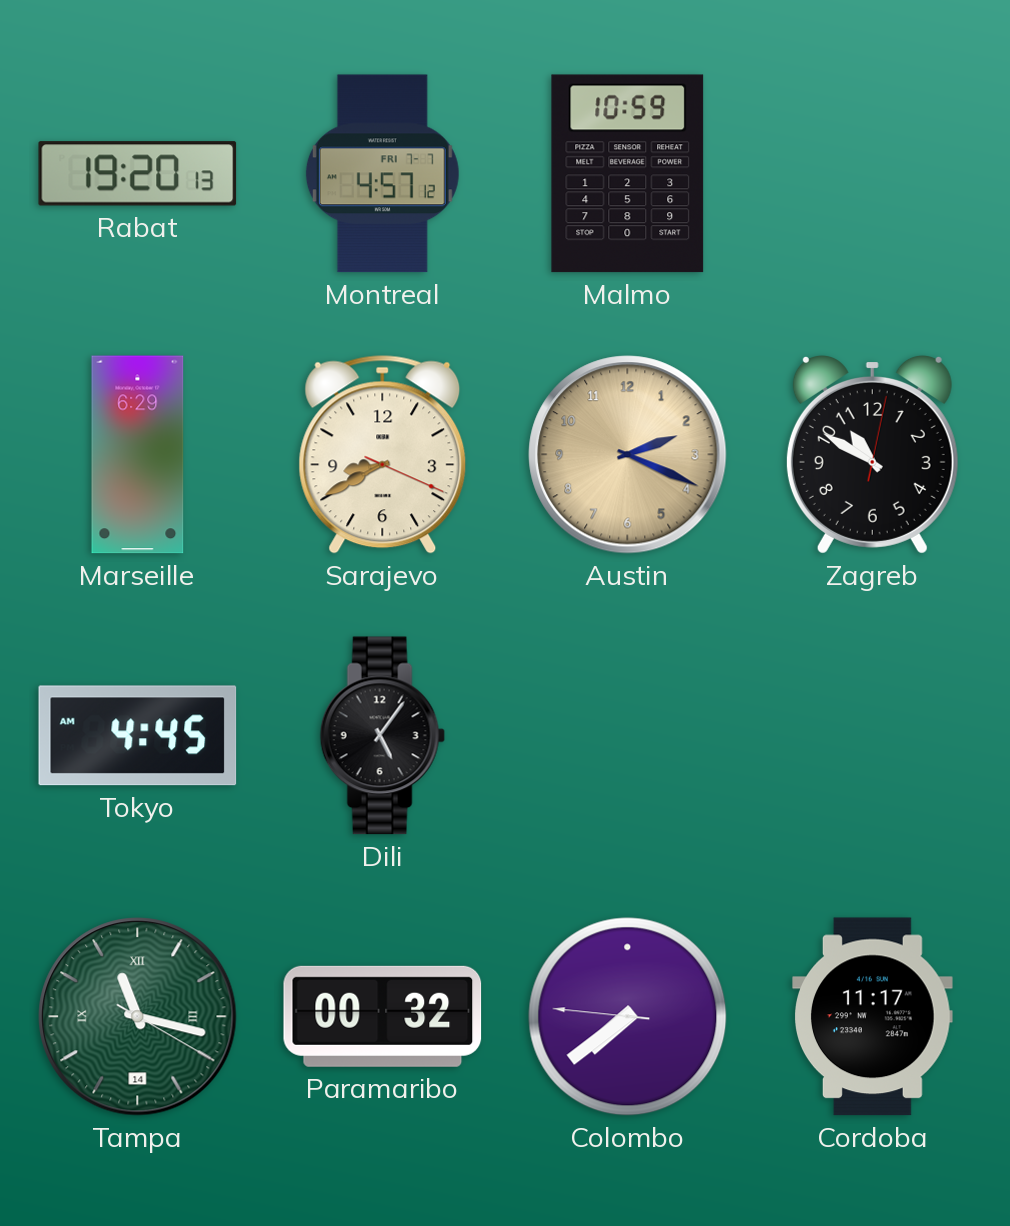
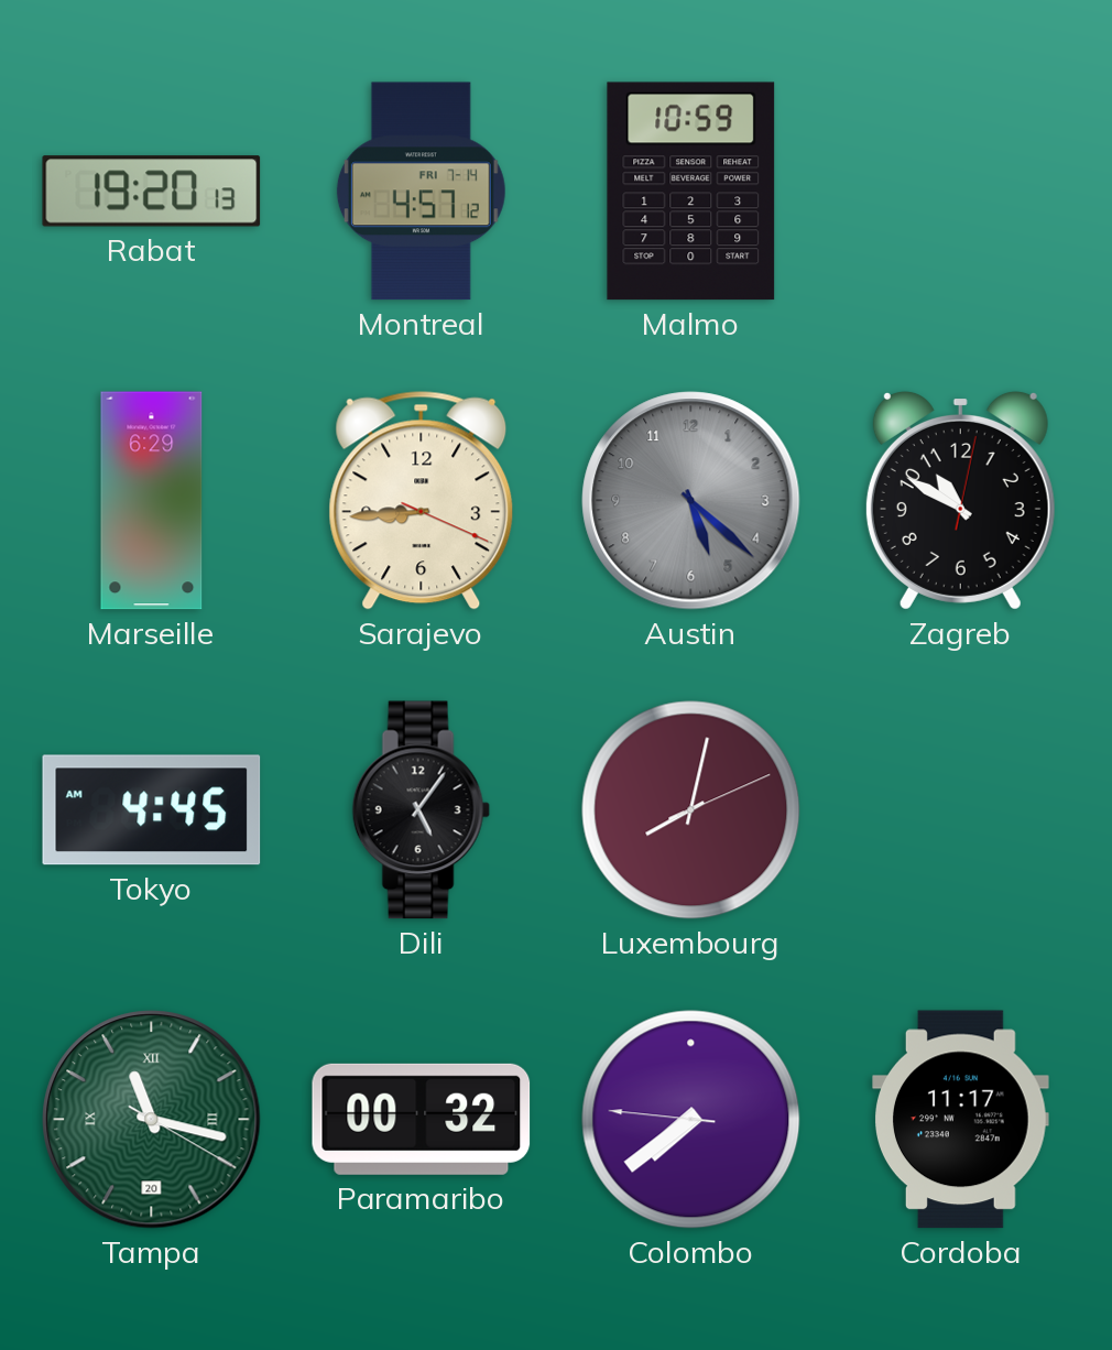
Montreal date: FRI 7-7 -> FRI 7-14
Sarajevo: 8:40 -> 8:44
Austin: 2:19 -> 5:22
Austin dial: champagne -> grey
Luxembourg: none -> 8:02
Tampa date: 14 -> 20
